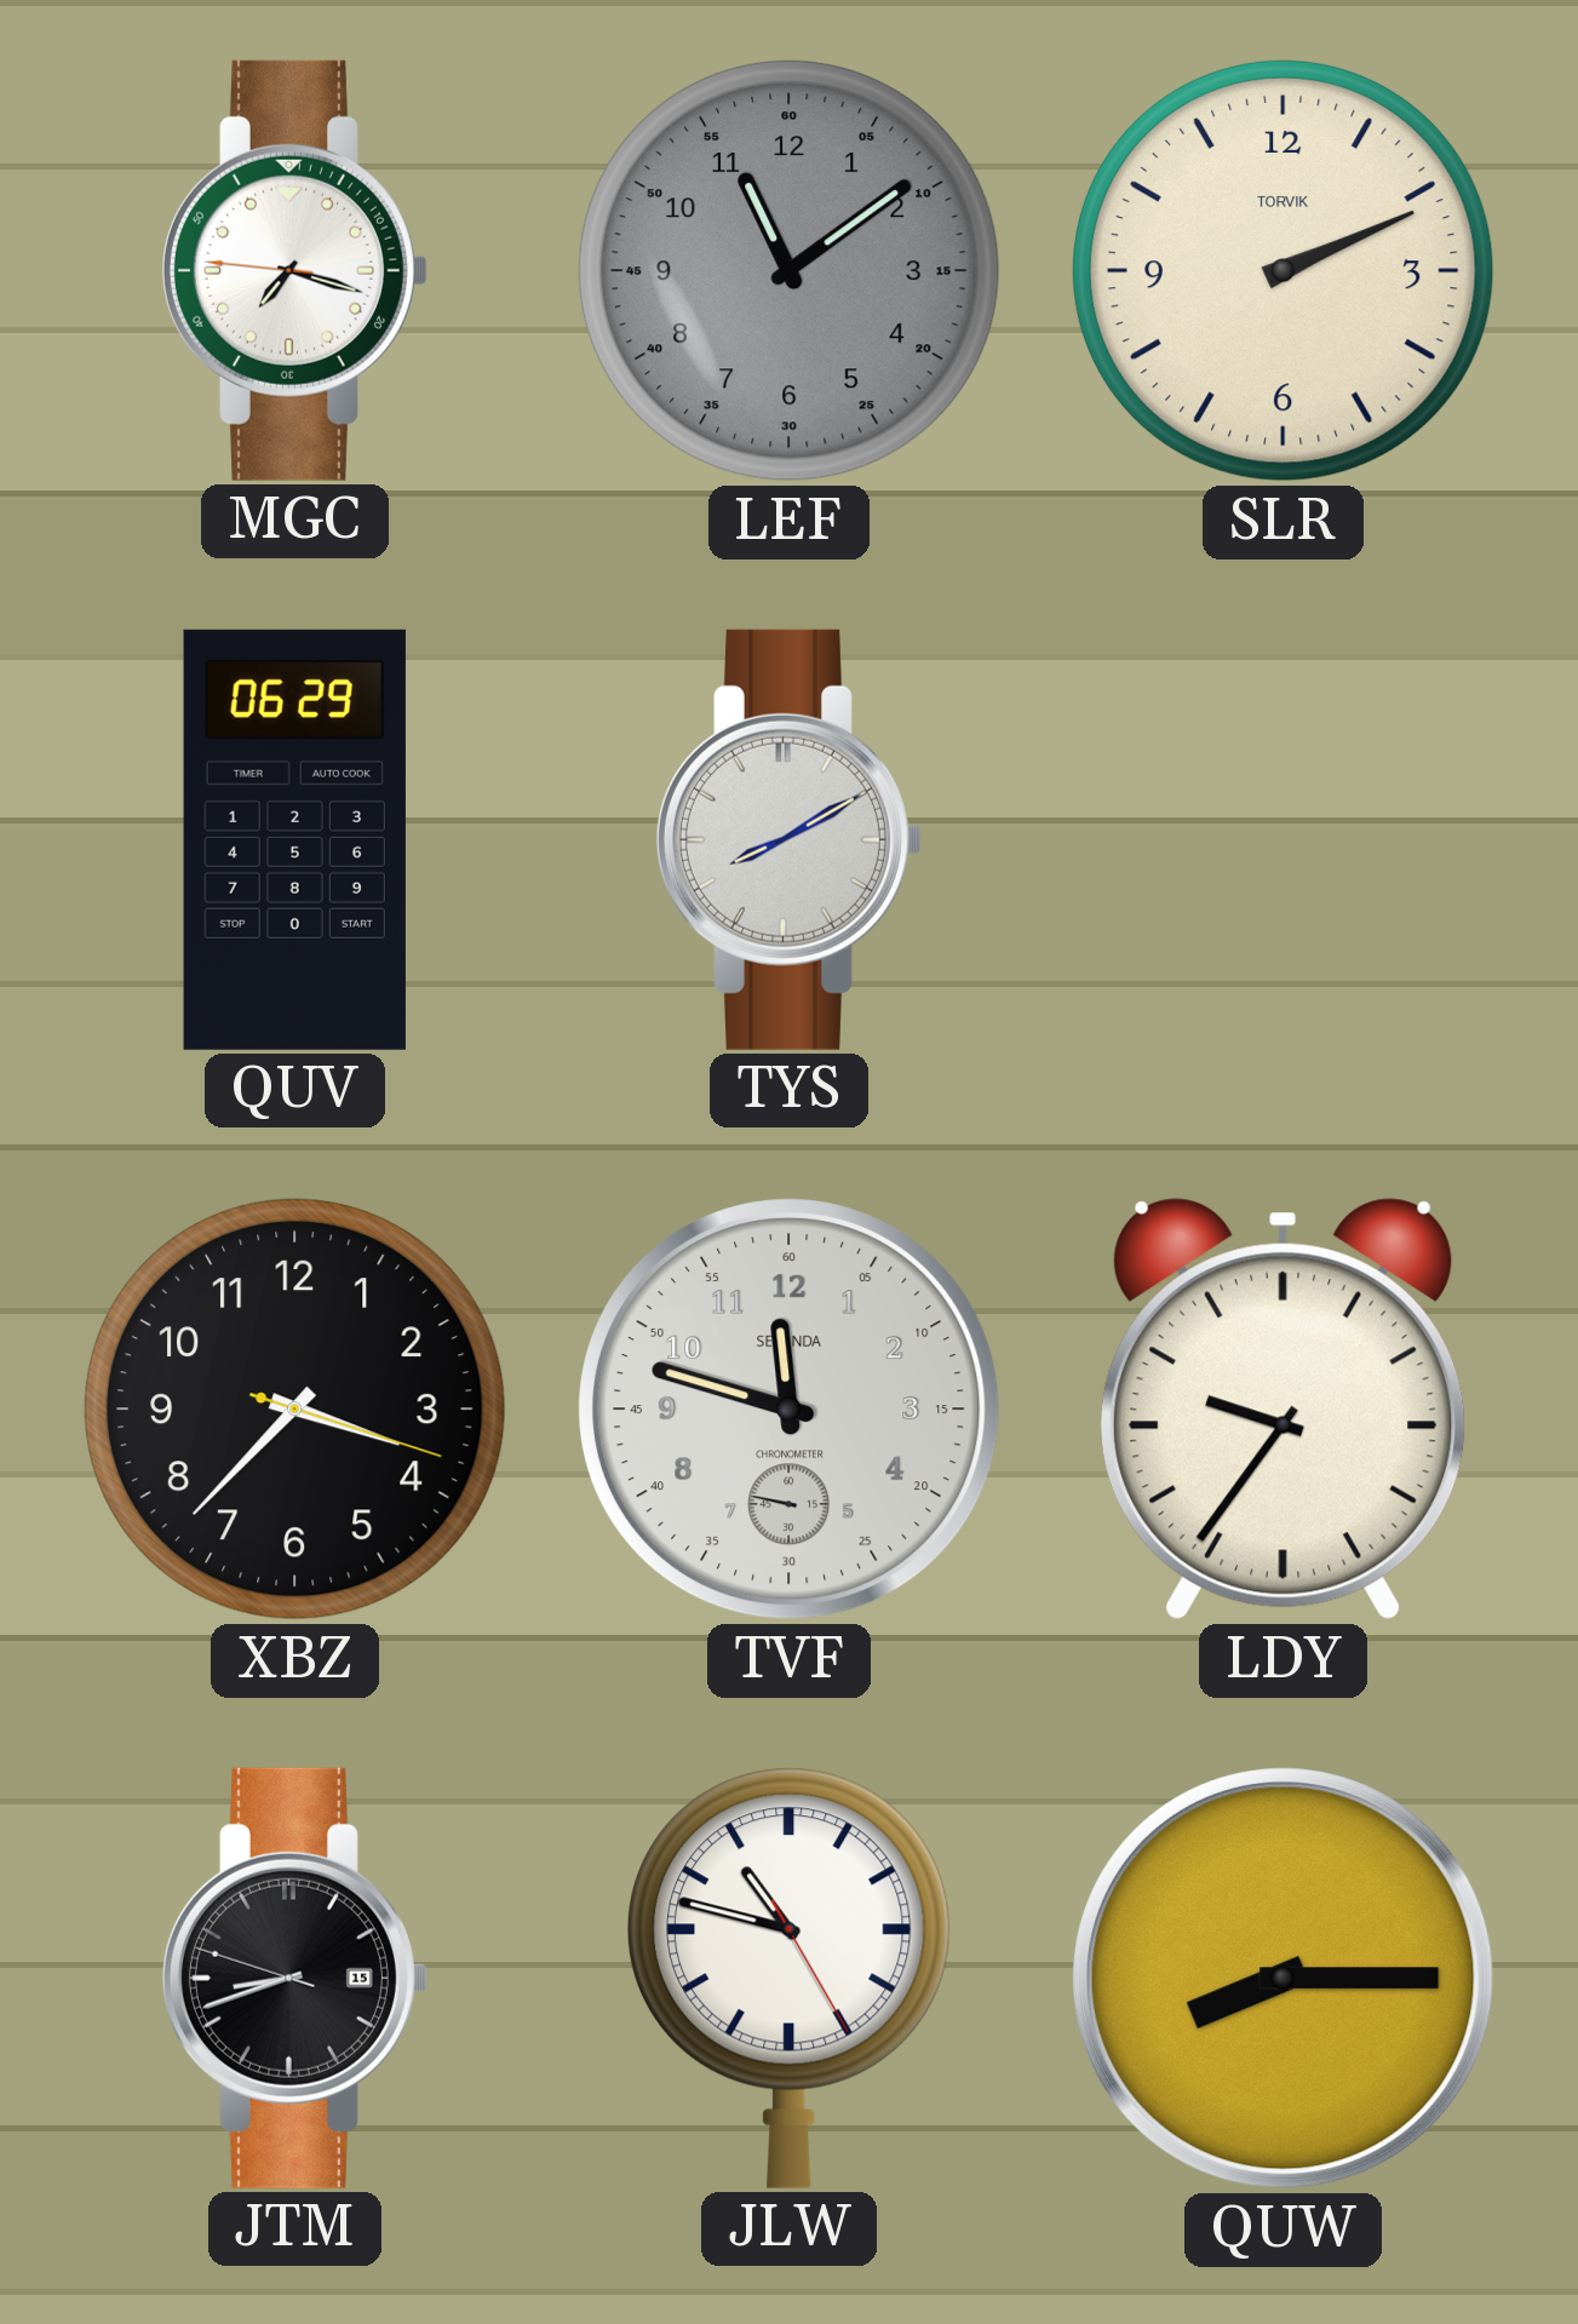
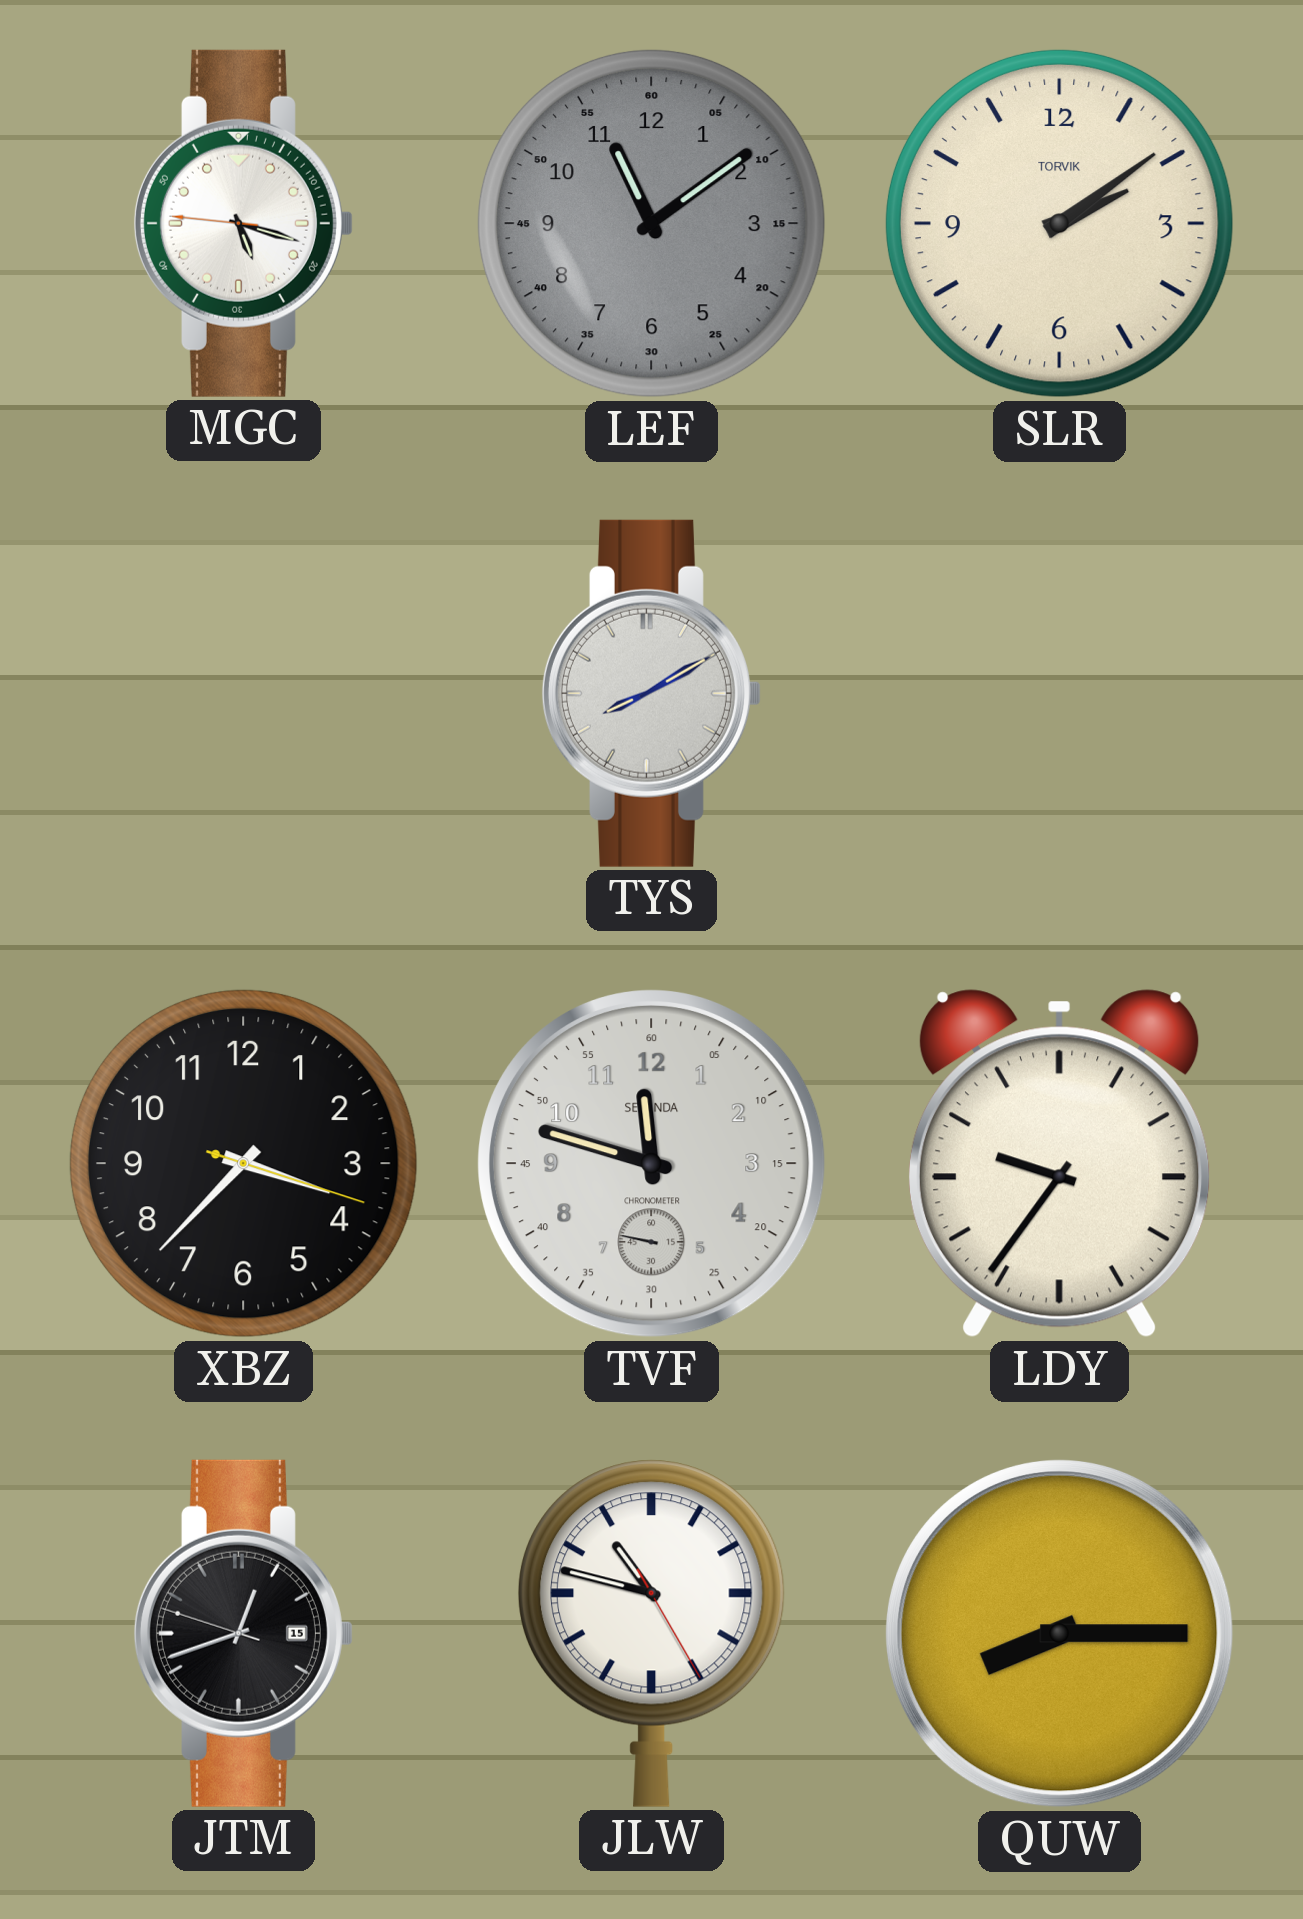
MGC: 7:17 -> 5:17
SLR: 2:11 -> 2:09
QUV: 06:29 -> none
JTM: 8:41 -> 12:41
